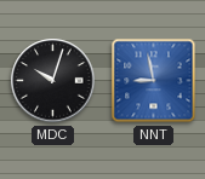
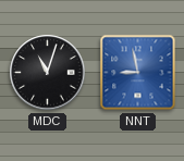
MDC: 10:03 -> 11:03
